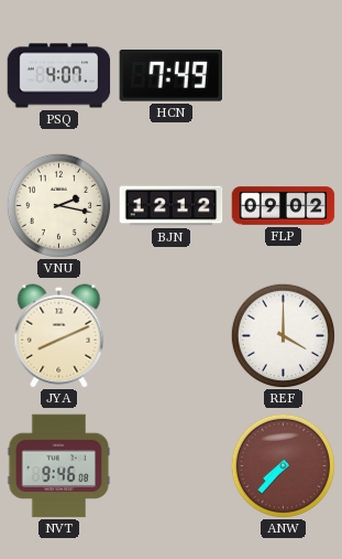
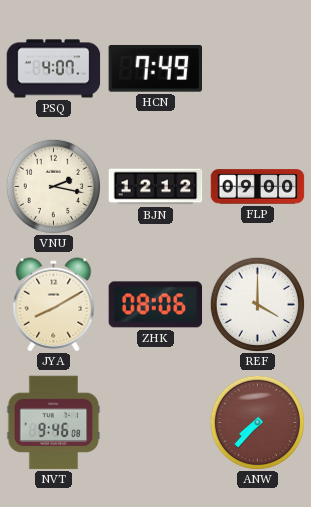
FLP: 09:02 -> 09:00
JYA: 8:11 -> 8:10
ZHK: none -> 08:06
